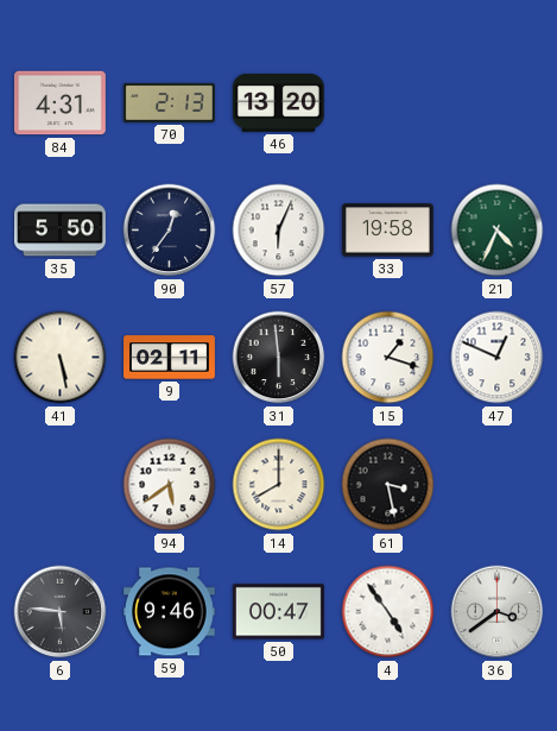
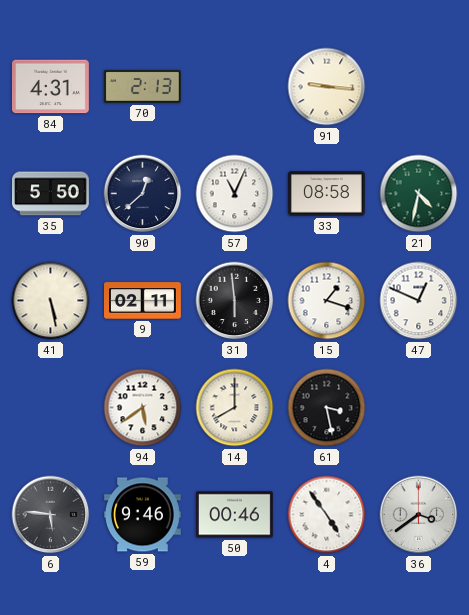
46: 13:20 -> none
91: none -> 9:16
90: 12:36 -> 12:38
57: 6:04 -> 11:04
33: 19:58 -> 08:58
21: 4:34 -> 4:32
50: 00:47 -> 00:46
